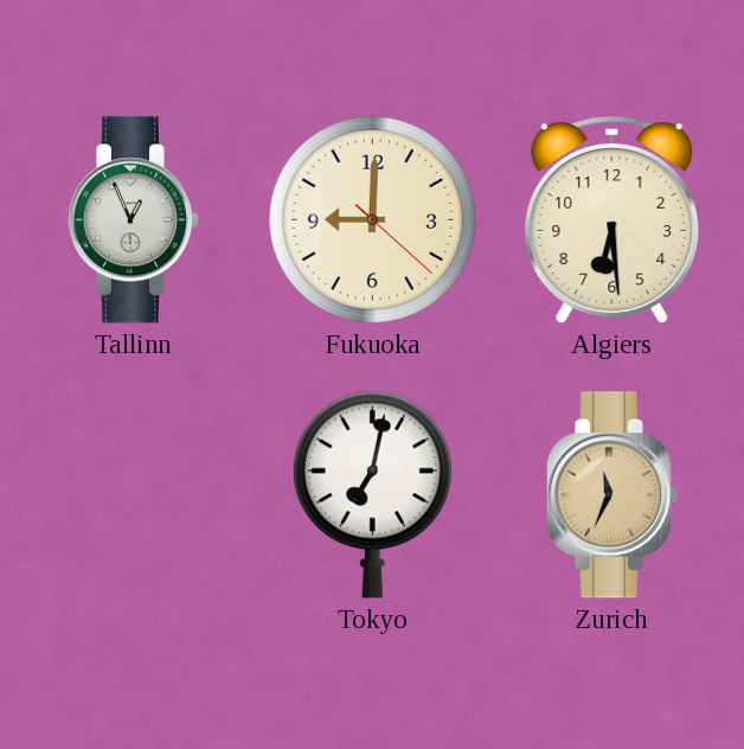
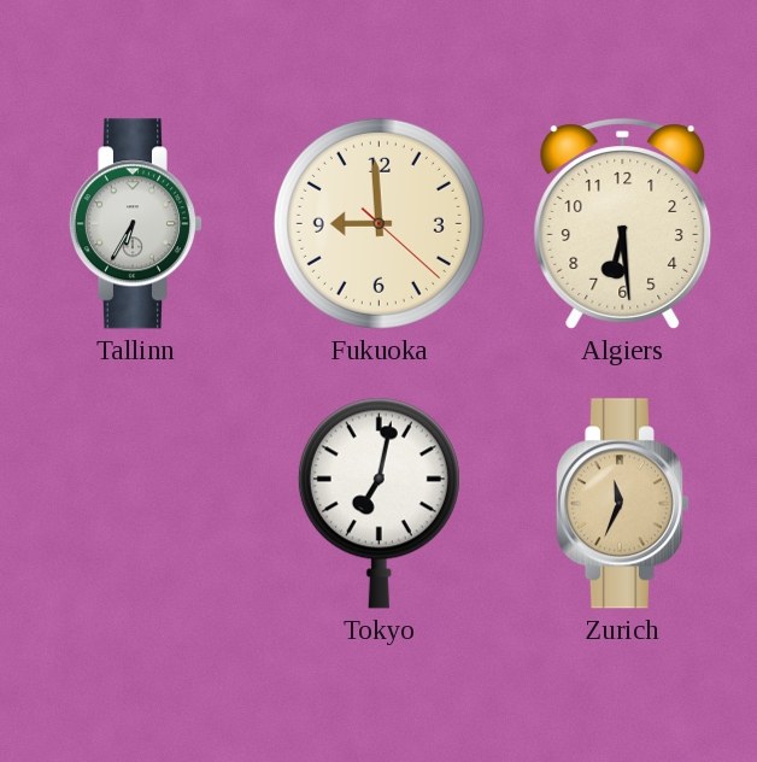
Tallinn: 12:56 -> 6:35
Fukuoka: 9:00 -> 8:59
